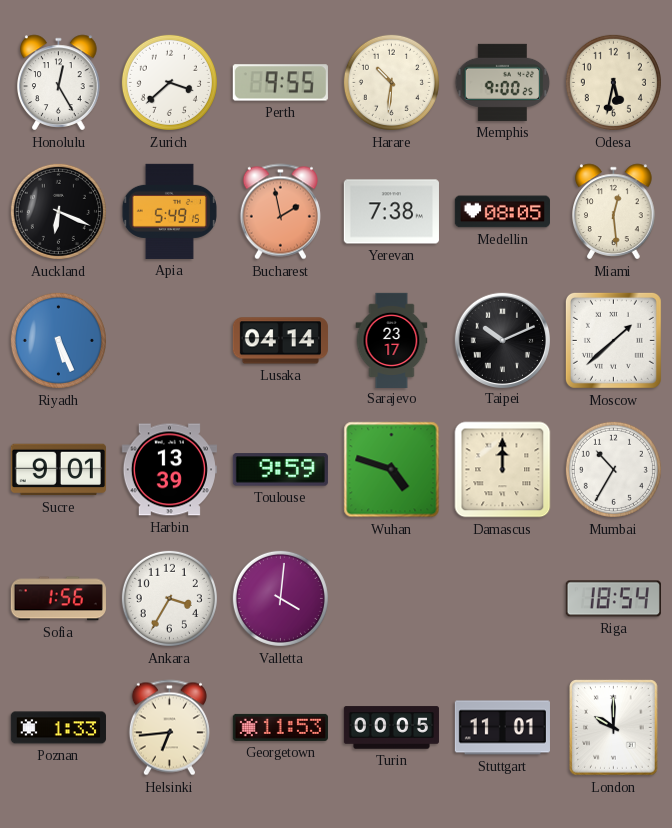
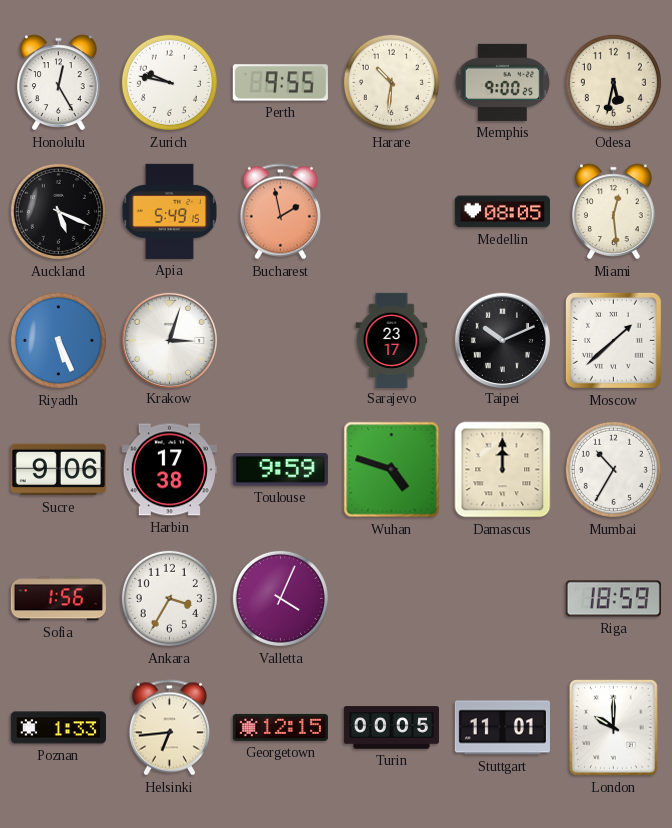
Zurich: 3:38 -> 9:47
Auckland: 6:19 -> 5:19
Yerevan: 7:38 -> none
Krakow: none -> 3:03
Lusaka: 04:14 -> none
Sucre: 9:01 -> 9:06
Harbin: 13:39 -> 17:38
Valletta: 4:01 -> 4:04
Riga: 18:54 -> 18:59
Georgetown: 11:53 -> 12:15
